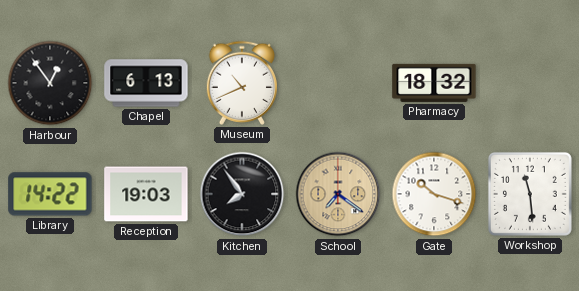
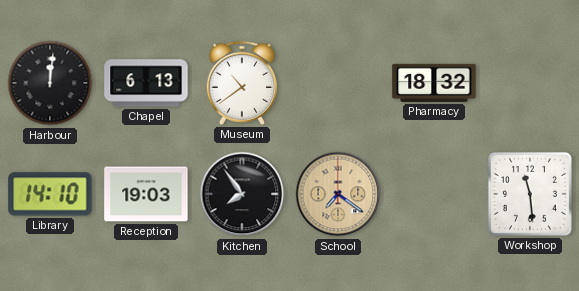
Harbour: 12:54 -> 12:01
Museum: 10:41 -> 10:39
Library: 14:22 -> 14:10
Gate: 10:18 -> none
